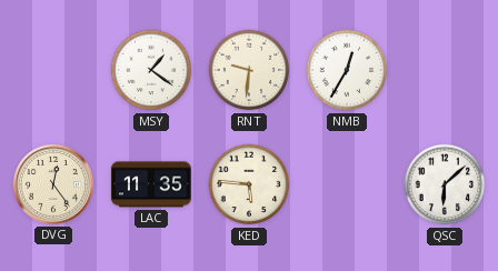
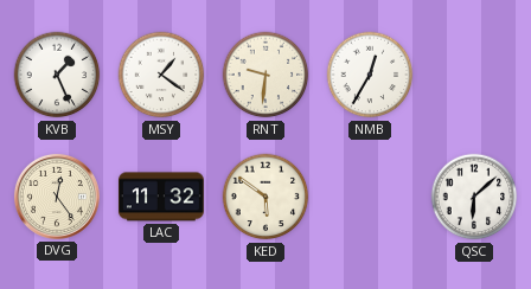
KVB: none -> 1:26
LAC: 11:35 -> 11:32
KED: 5:46 -> 5:51
